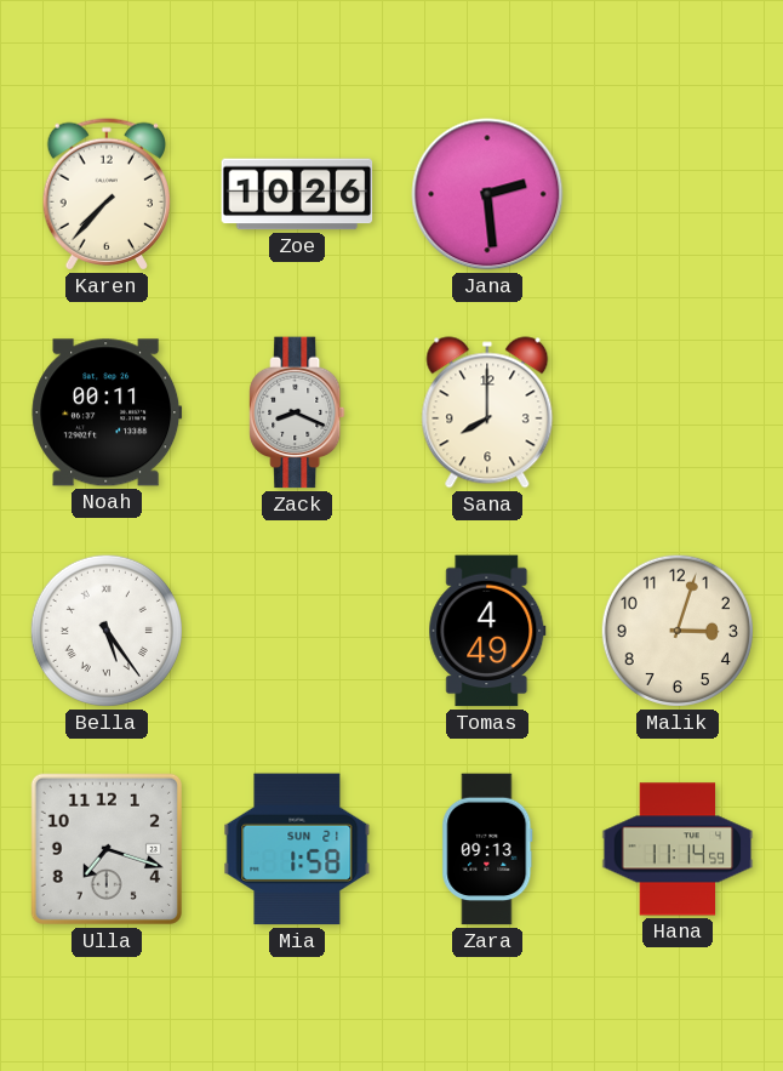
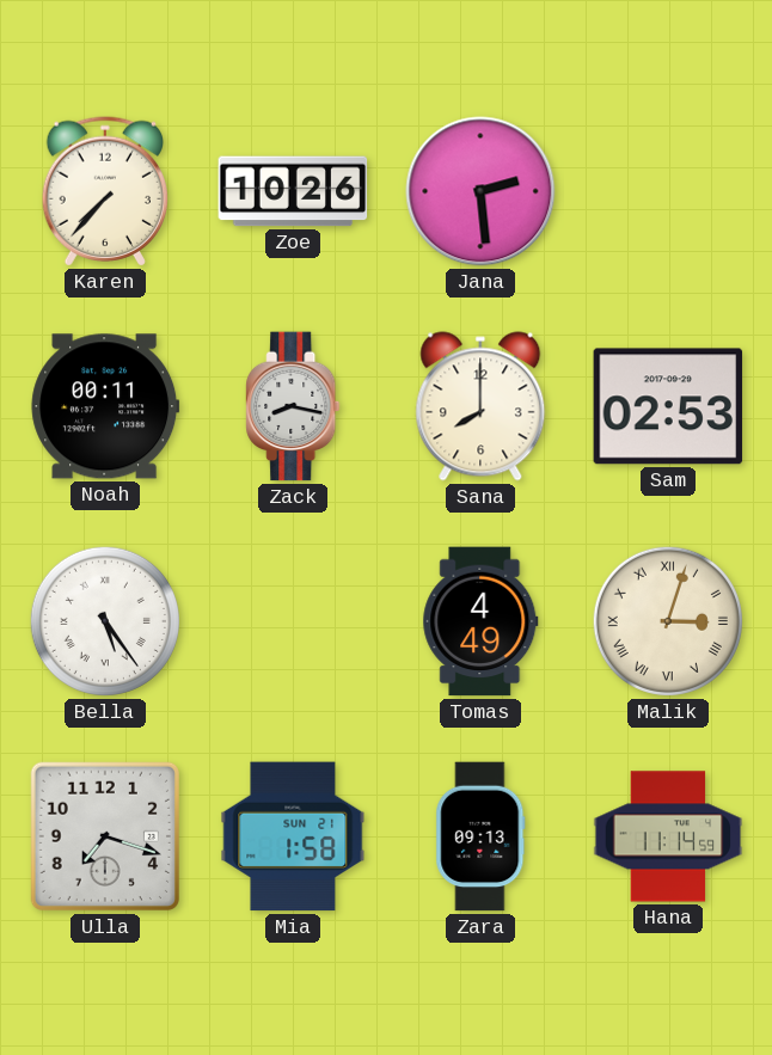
Zack: 8:19 -> 8:17
Sam: none -> 02:53
Malik numerals: Arabic -> Roman
